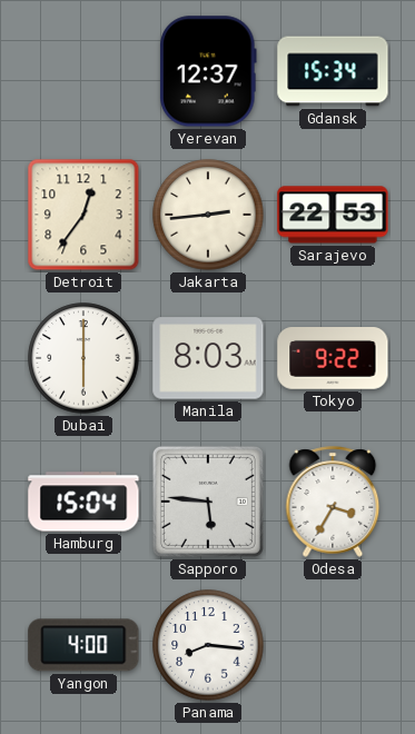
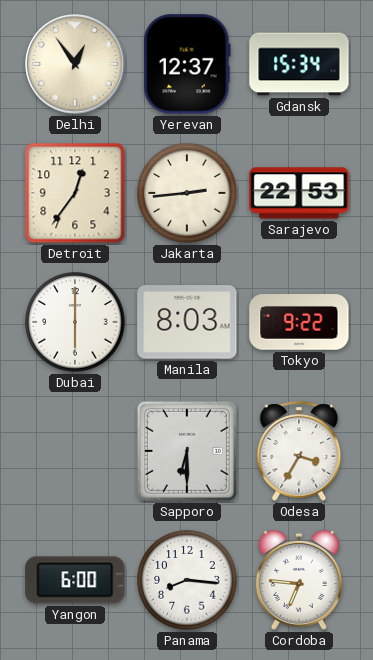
Delhi: none -> 12:54
Hamburg: 15:04 -> none
Sapporo: 5:46 -> 6:30
Yangon: 4:00 -> 6:00
Cordoba: none -> 6:46
